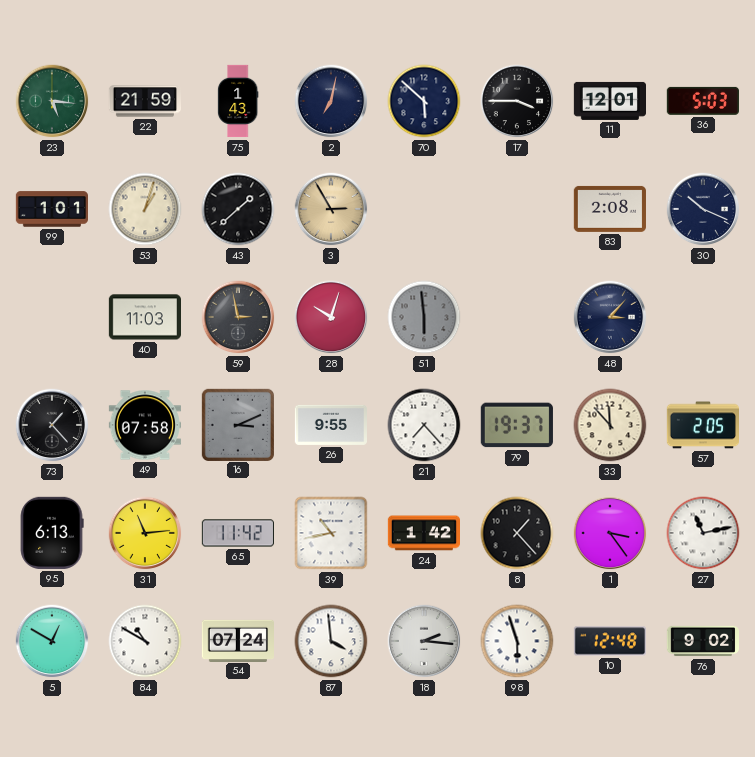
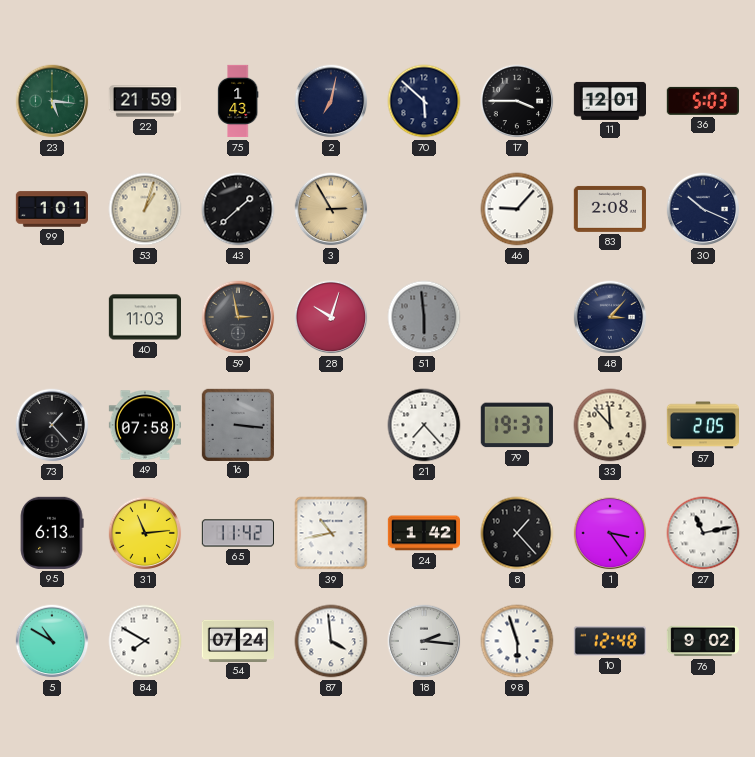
46: none -> 9:07
16: 3:11 -> 3:16
26: 9:55 -> none
5: 12:50 -> 10:50
84: 10:50 -> 7:50
